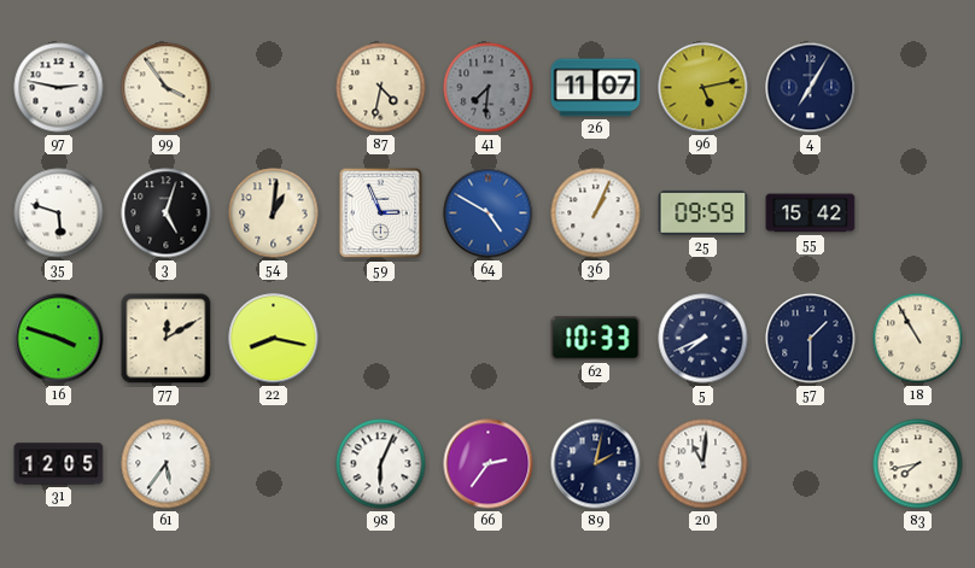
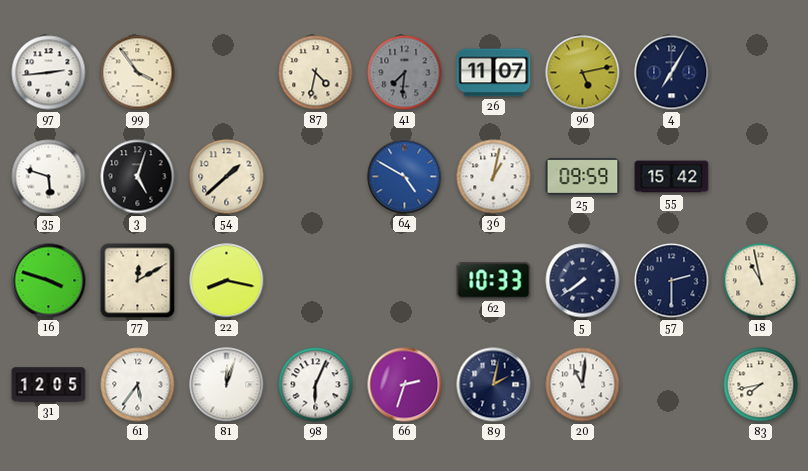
97: 2:47 -> 2:44
54: 1:01 -> 1:38
59: 2:56 -> none
36: 1:04 -> 1:02
5: 7:41 -> 7:39
57: 1:30 -> 2:30
18: 10:55 -> 10:58
81: none -> 12:03
66: 2:36 -> 2:33
